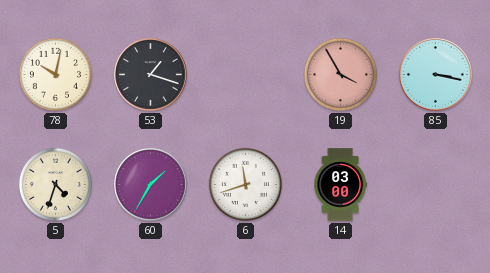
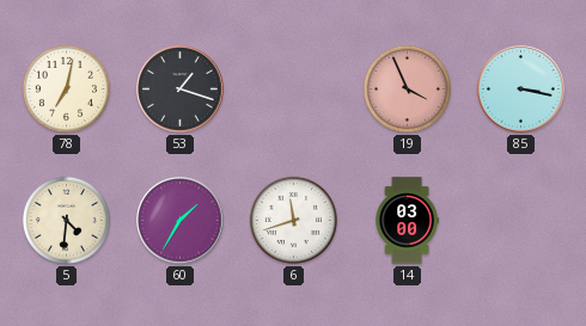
78: 10:02 -> 7:02
19: 3:55 -> 3:56
5: 4:33 -> 4:31
